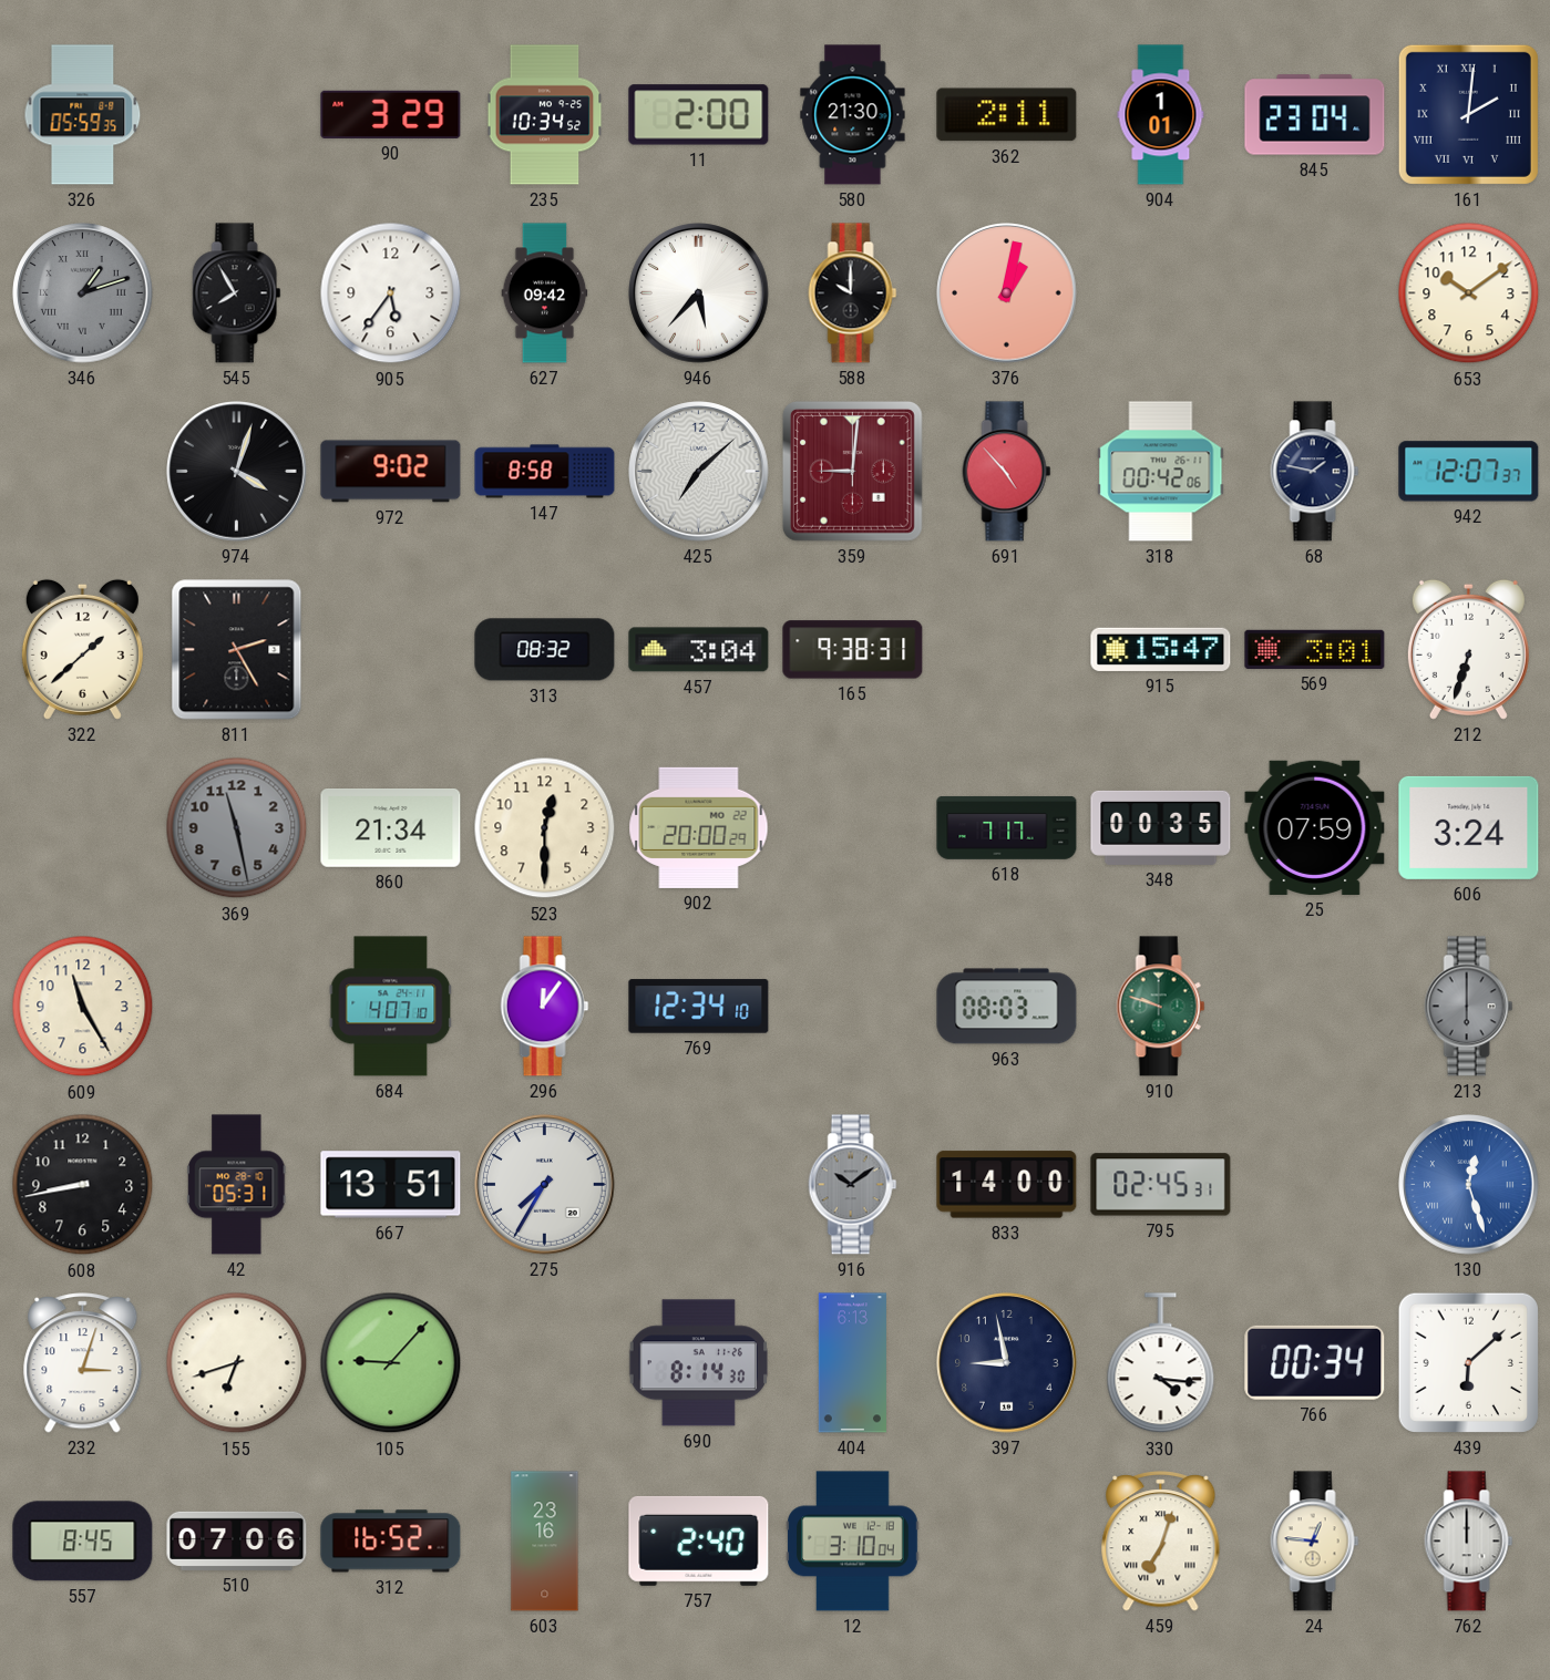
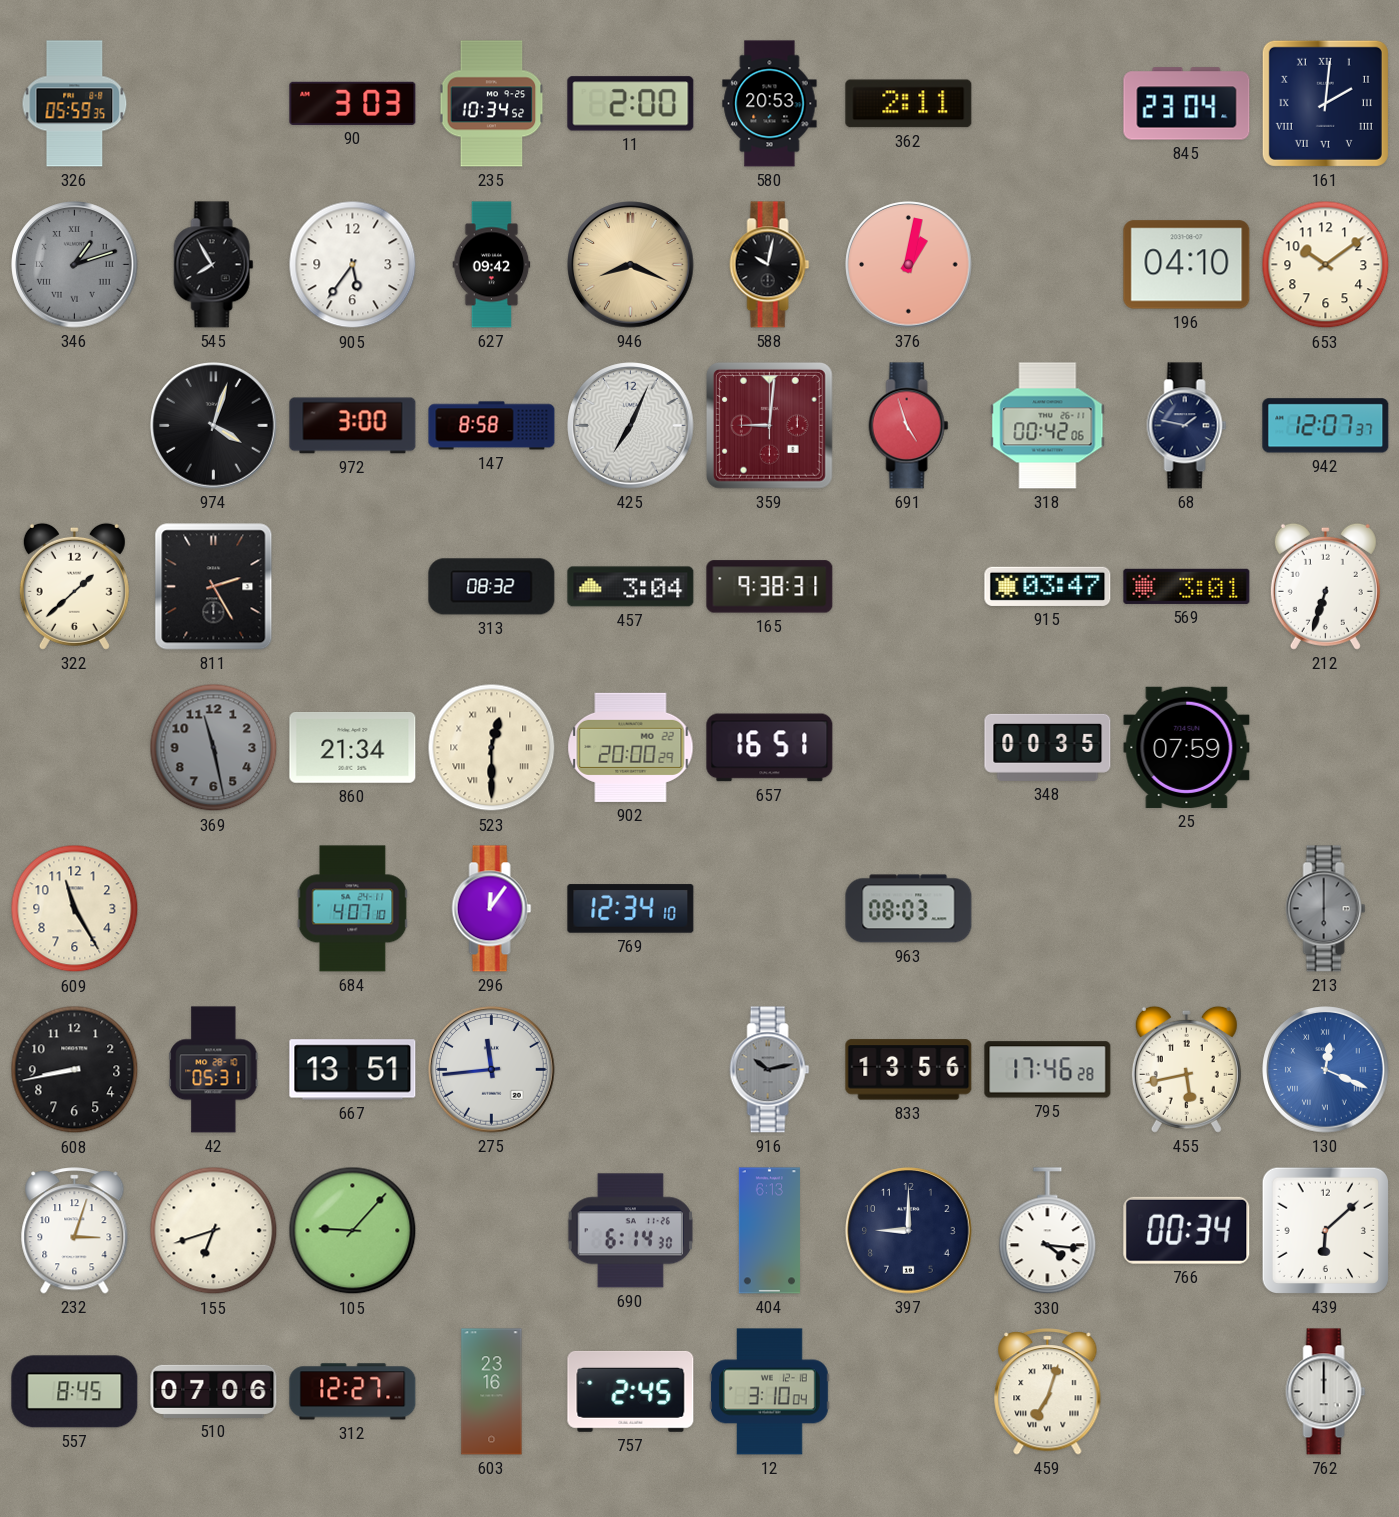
90: 3:29 -> 3:03
580: 21:30 -> 20:53
904: 1:01 -> none
946: 5:37 -> 8:19
946 dial: white -> champagne
588: 10:00 -> 10:02
196: none -> 04:10
972: 9:02 -> 3:00
425: 7:08 -> 7:04
691: 4:53 -> 4:57
915: 15:47 -> 03:47
523 numerals: Arabic -> Roman
657: none -> 16:51
618: 7:17 -> none
606: 3:24 -> none
910: 9:48 -> none
275: 7:35 -> 11:44
916: 10:09 -> 10:13
833: 14:00 -> 13:56
795: 02:45 -> 17:46
455: none -> 5:43
130: 12:27 -> 12:19
690: 8:14 -> 6:14
397: 8:58 -> 9:00
312: 16:52 -> 12:27
757: 2:40 -> 2:45
24: 12:46 -> none
